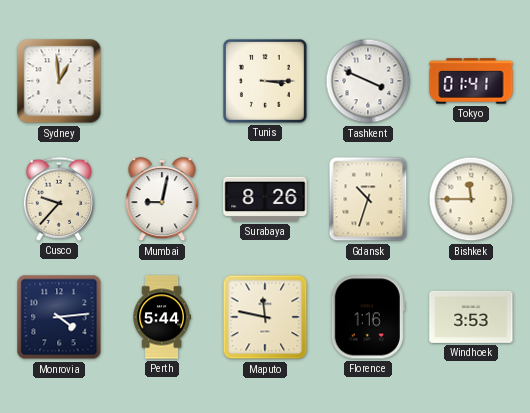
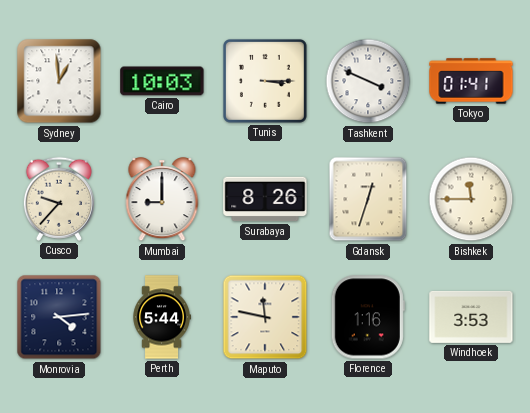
Cairo: none -> 10:03
Mumbai: 9:02 -> 9:00
Gdansk: 10:33 -> 12:33
